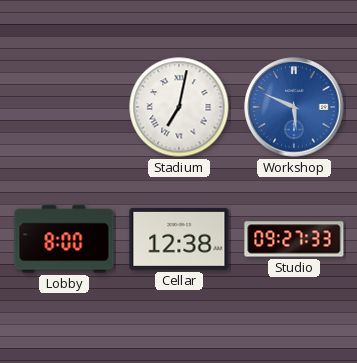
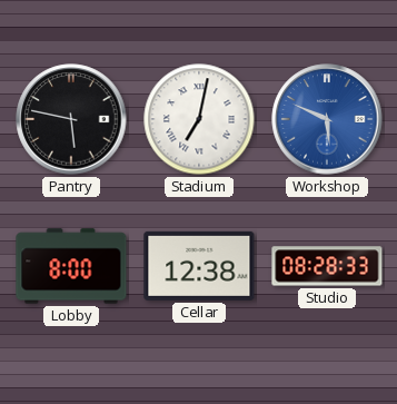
Pantry: none -> 5:47
Studio: 09:27 -> 08:28
